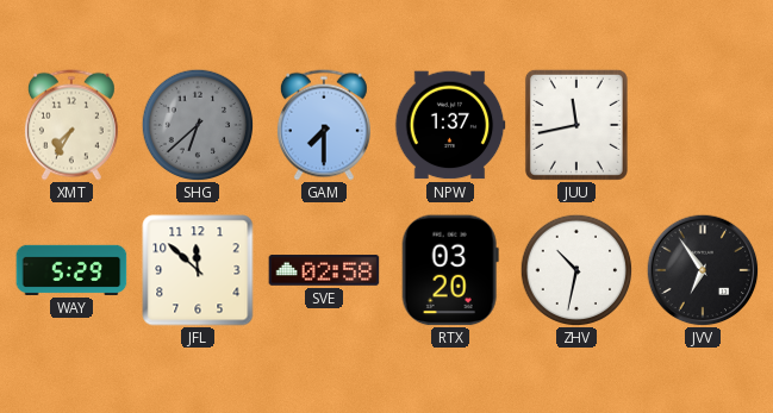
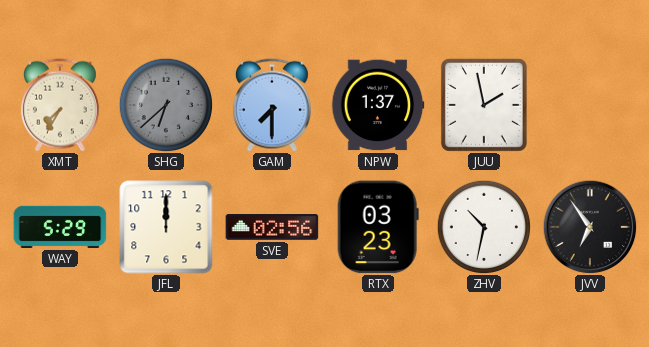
JUU: 11:43 -> 1:58
JFL: 11:52 -> 12:00
SVE: 02:58 -> 02:56
RTX: 03:20 -> 03:23
